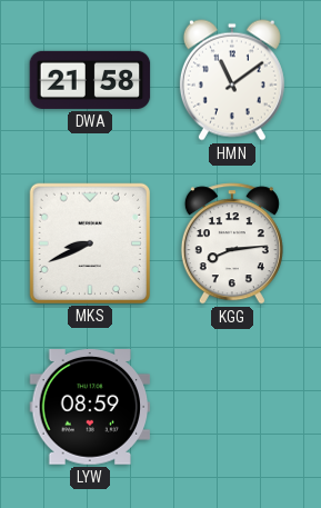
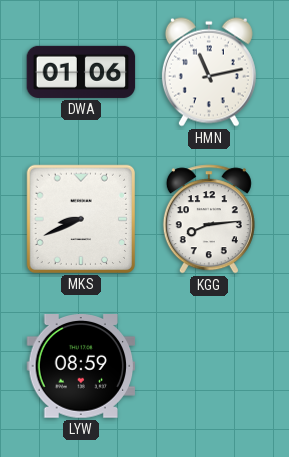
DWA: 21:58 -> 01:06
HMN: 11:09 -> 11:13
